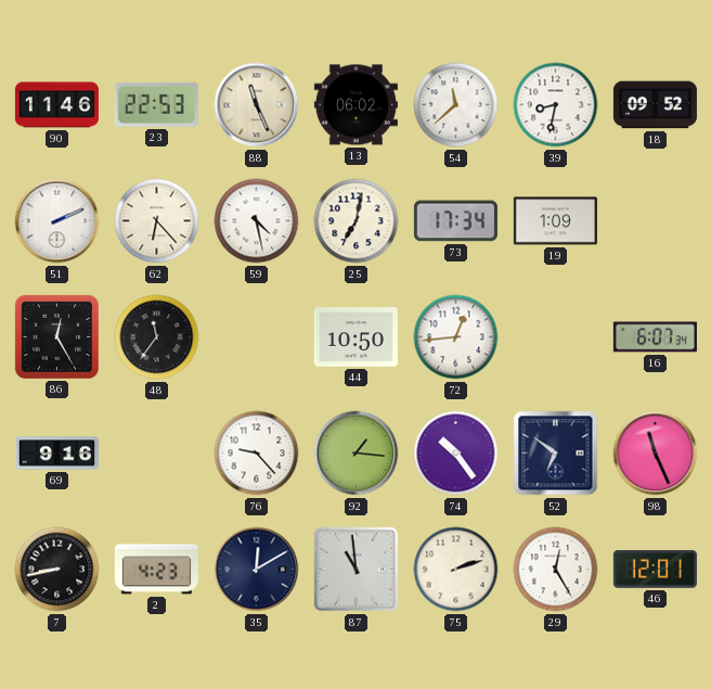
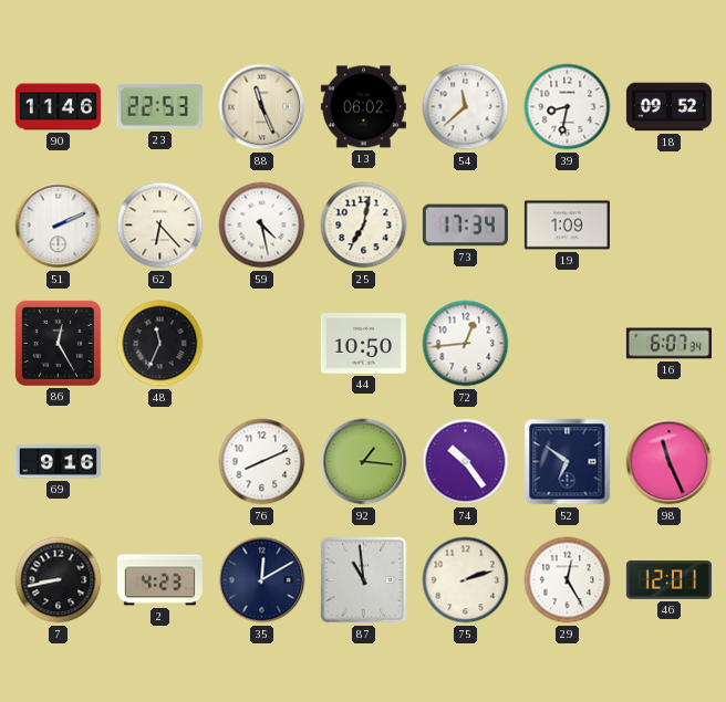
48: 11:36 -> 11:34
76: 9:23 -> 8:11
